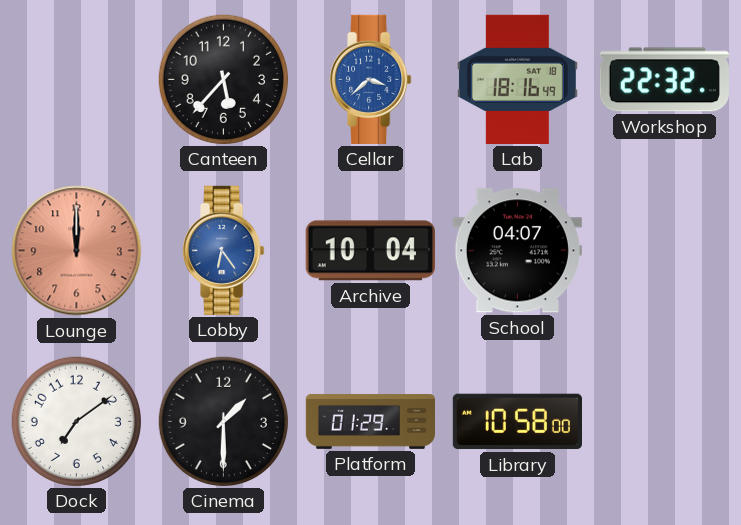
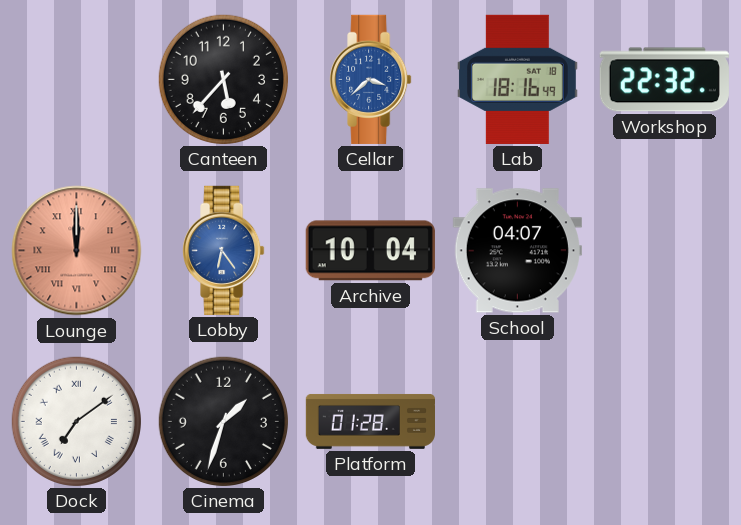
Lounge numerals: Arabic -> Roman
Dock numerals: Arabic -> Roman
Cinema: 1:30 -> 1:33
Platform: 01:29 -> 01:28
Library: 10:58 -> none
